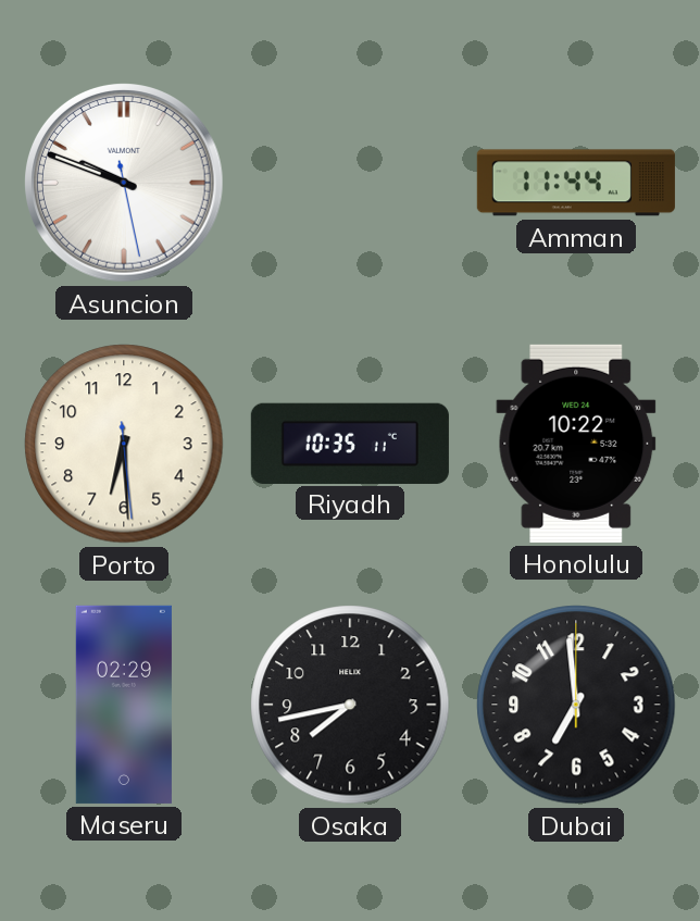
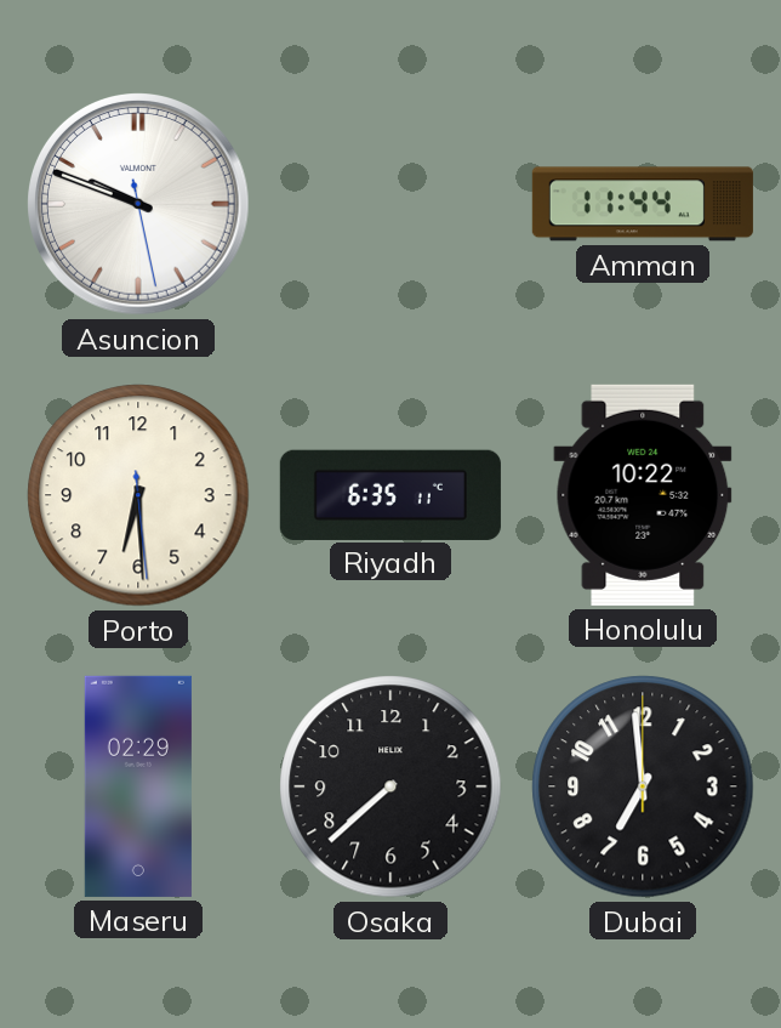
Riyadh: 10:35 -> 6:35
Osaka: 7:43 -> 7:38
